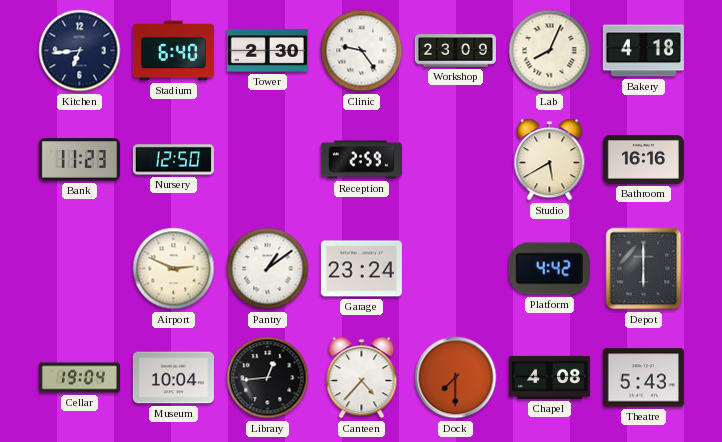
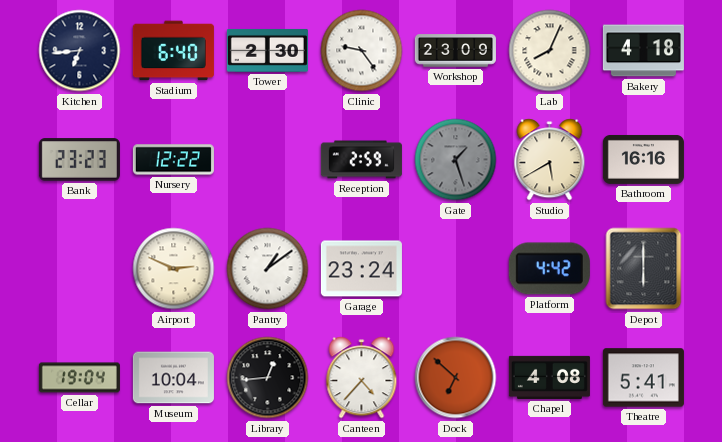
Bank: 11:23 -> 23:23
Nursery: 12:50 -> 12:22
Gate: none -> 1:27
Dock: 7:30 -> 6:52
Theatre: 5:43 -> 5:41
